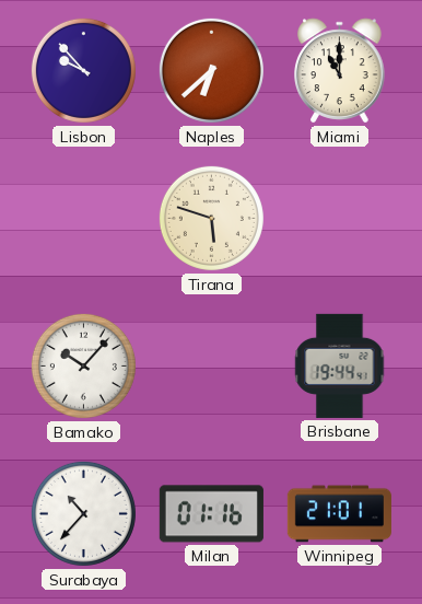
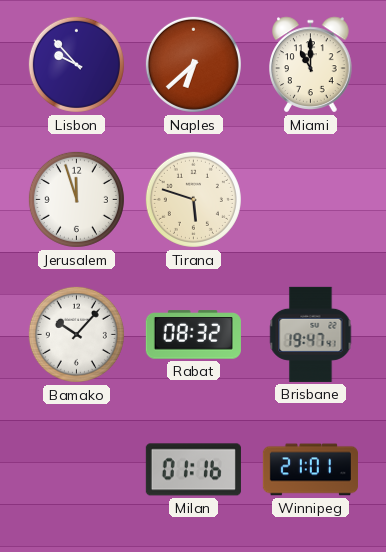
Jerusalem: none -> 11:57
Rabat: none -> 08:32
Brisbane: 19:44 -> 19:47
Surabaya: 10:37 -> none
